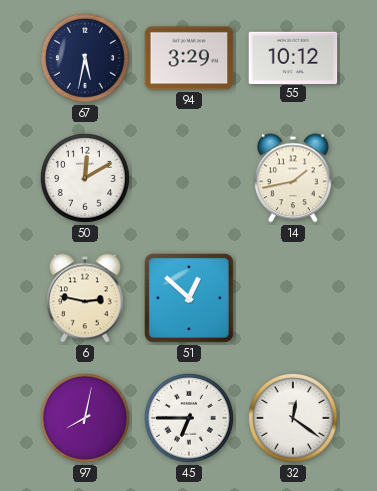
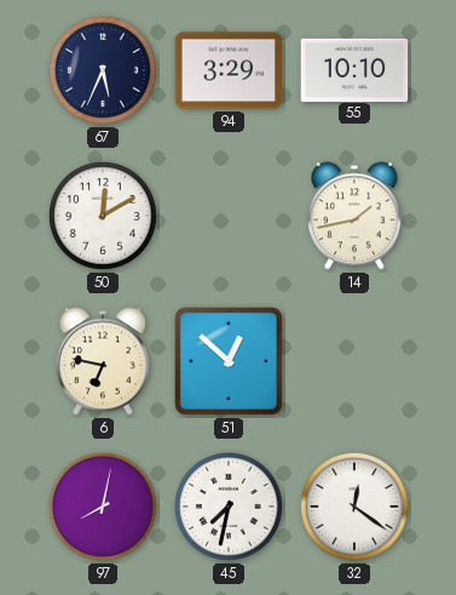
67: 5:32 -> 5:34
55: 10:12 -> 10:10
6: 2:47 -> 6:47
45: 6:45 -> 7:32
